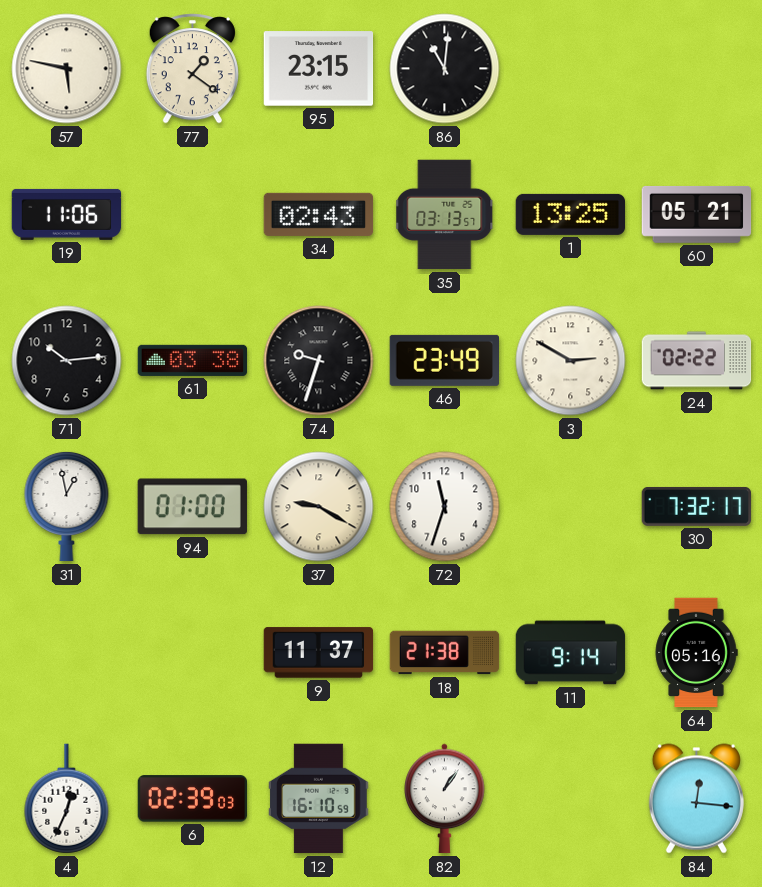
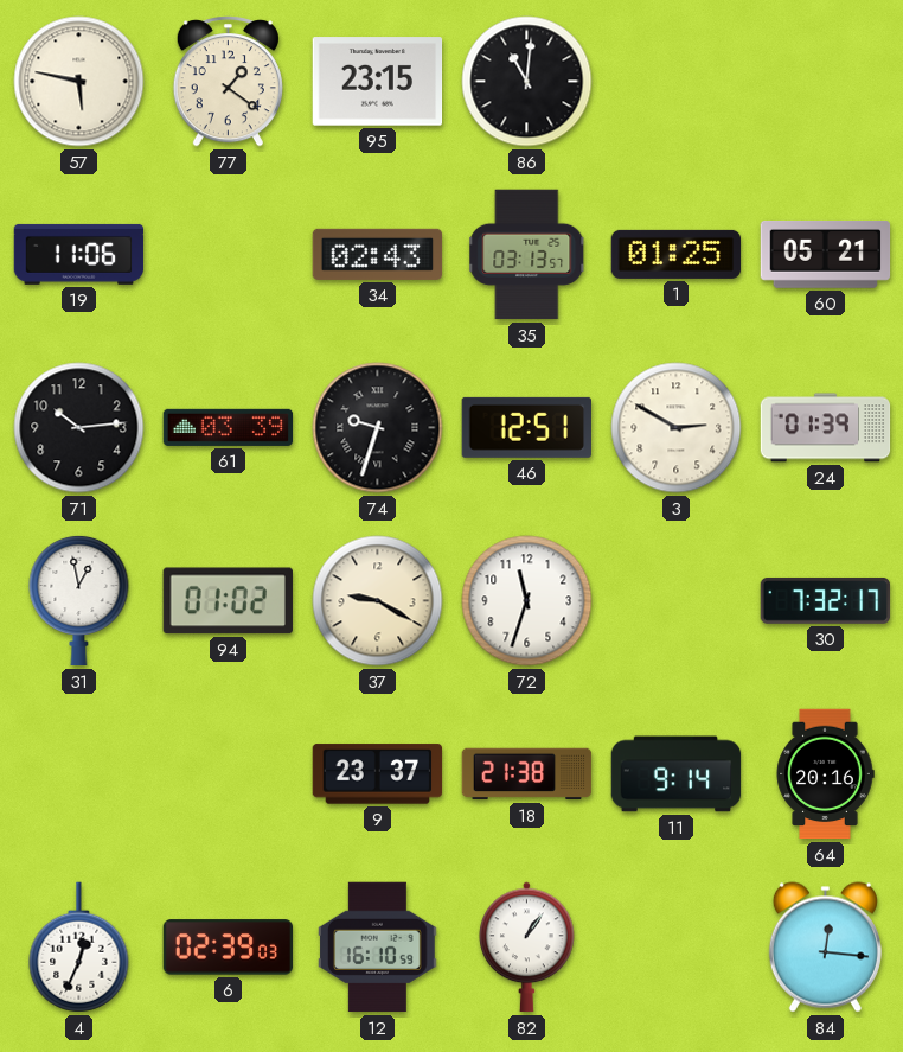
1: 13:25 -> 01:25
61: 03:38 -> 03:39
46: 23:49 -> 12:51
24: 02:22 -> 01:39
94: 01:00 -> 01:02
9: 11:37 -> 23:37
64: 05:16 -> 20:16
